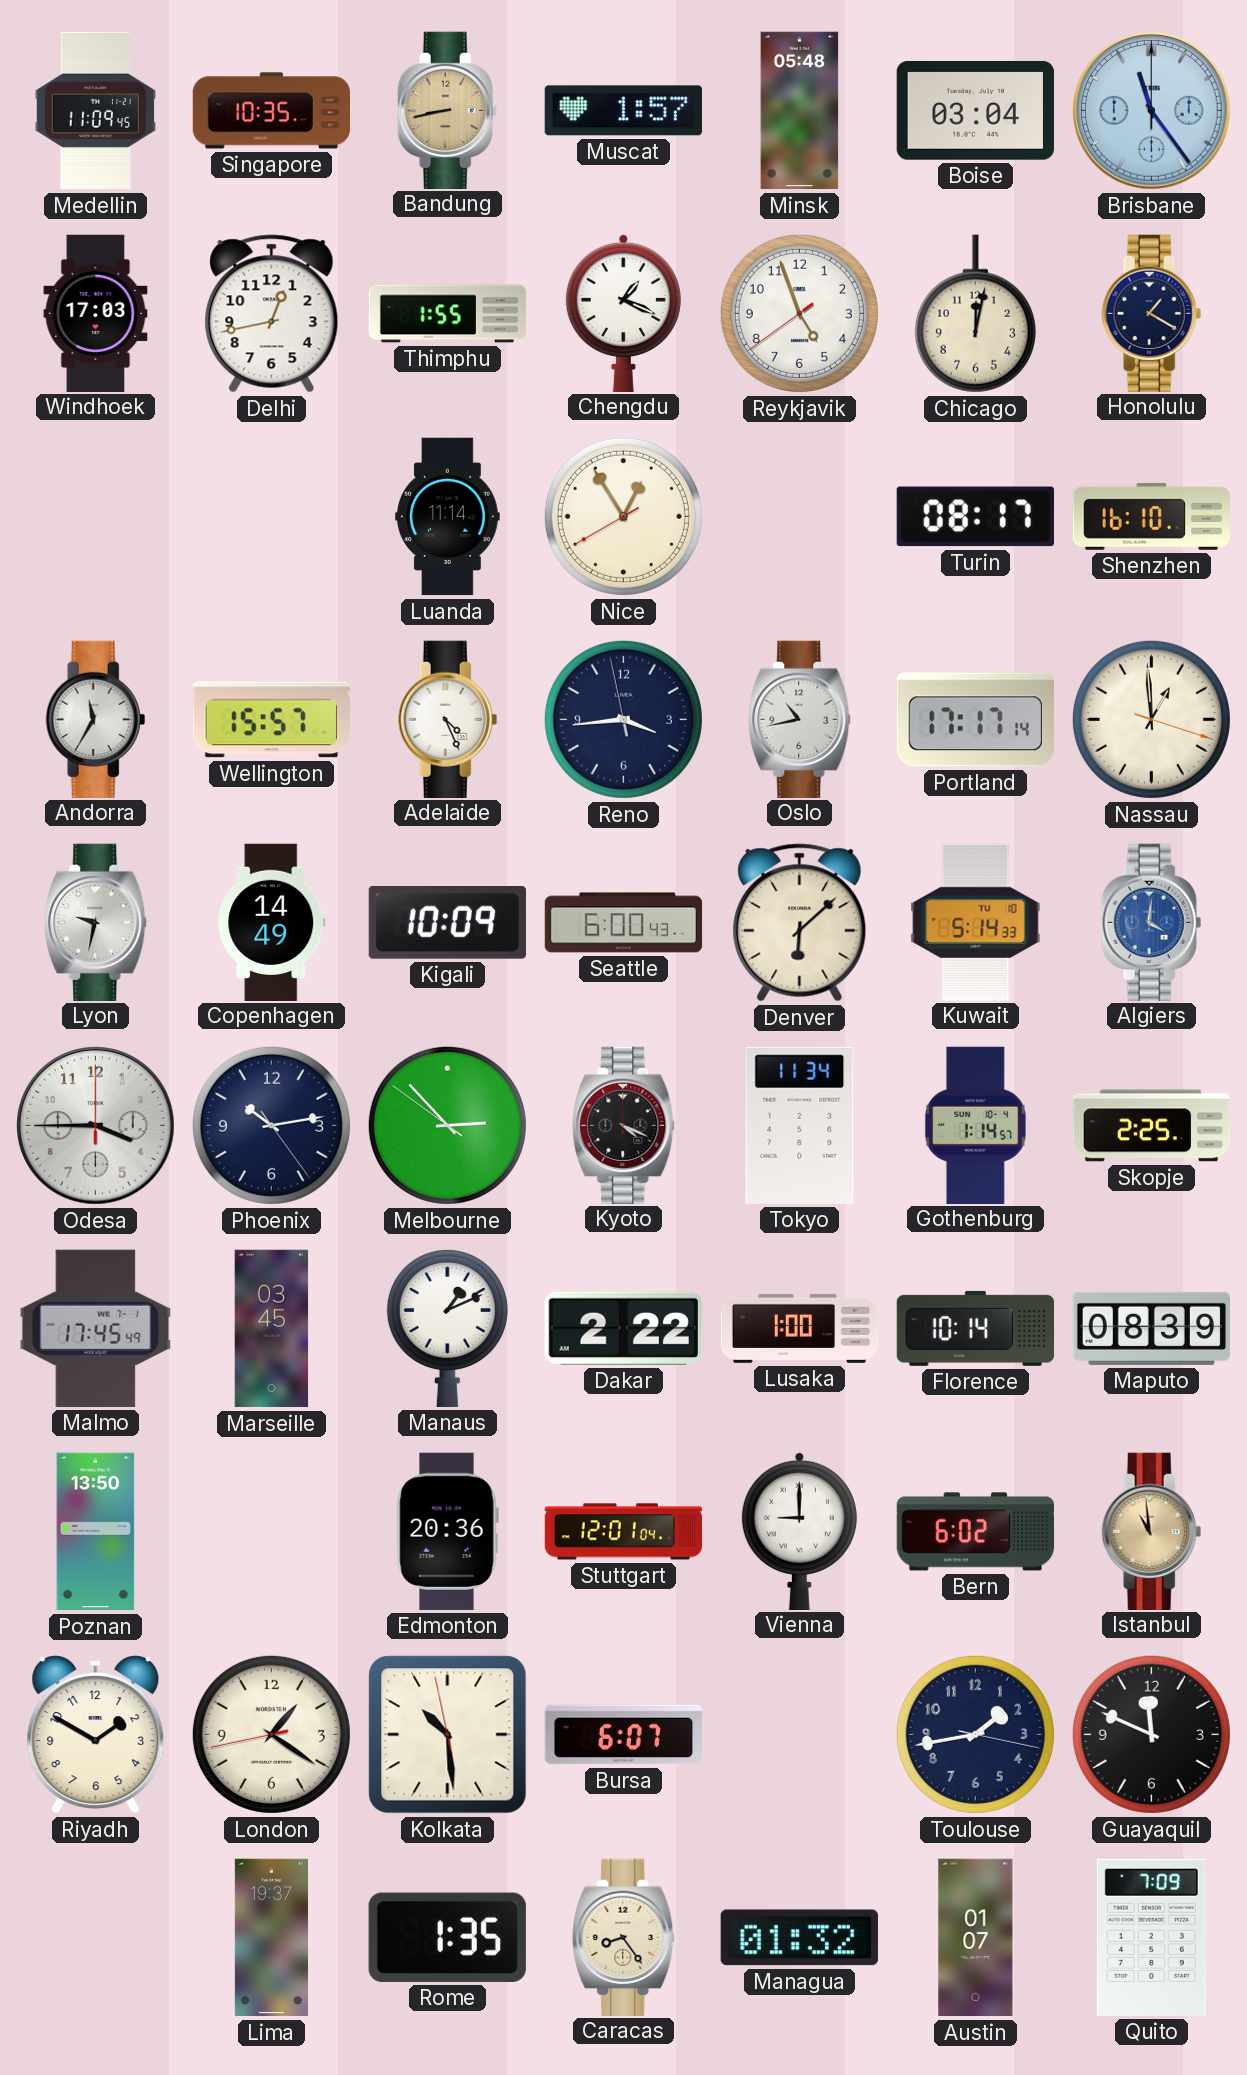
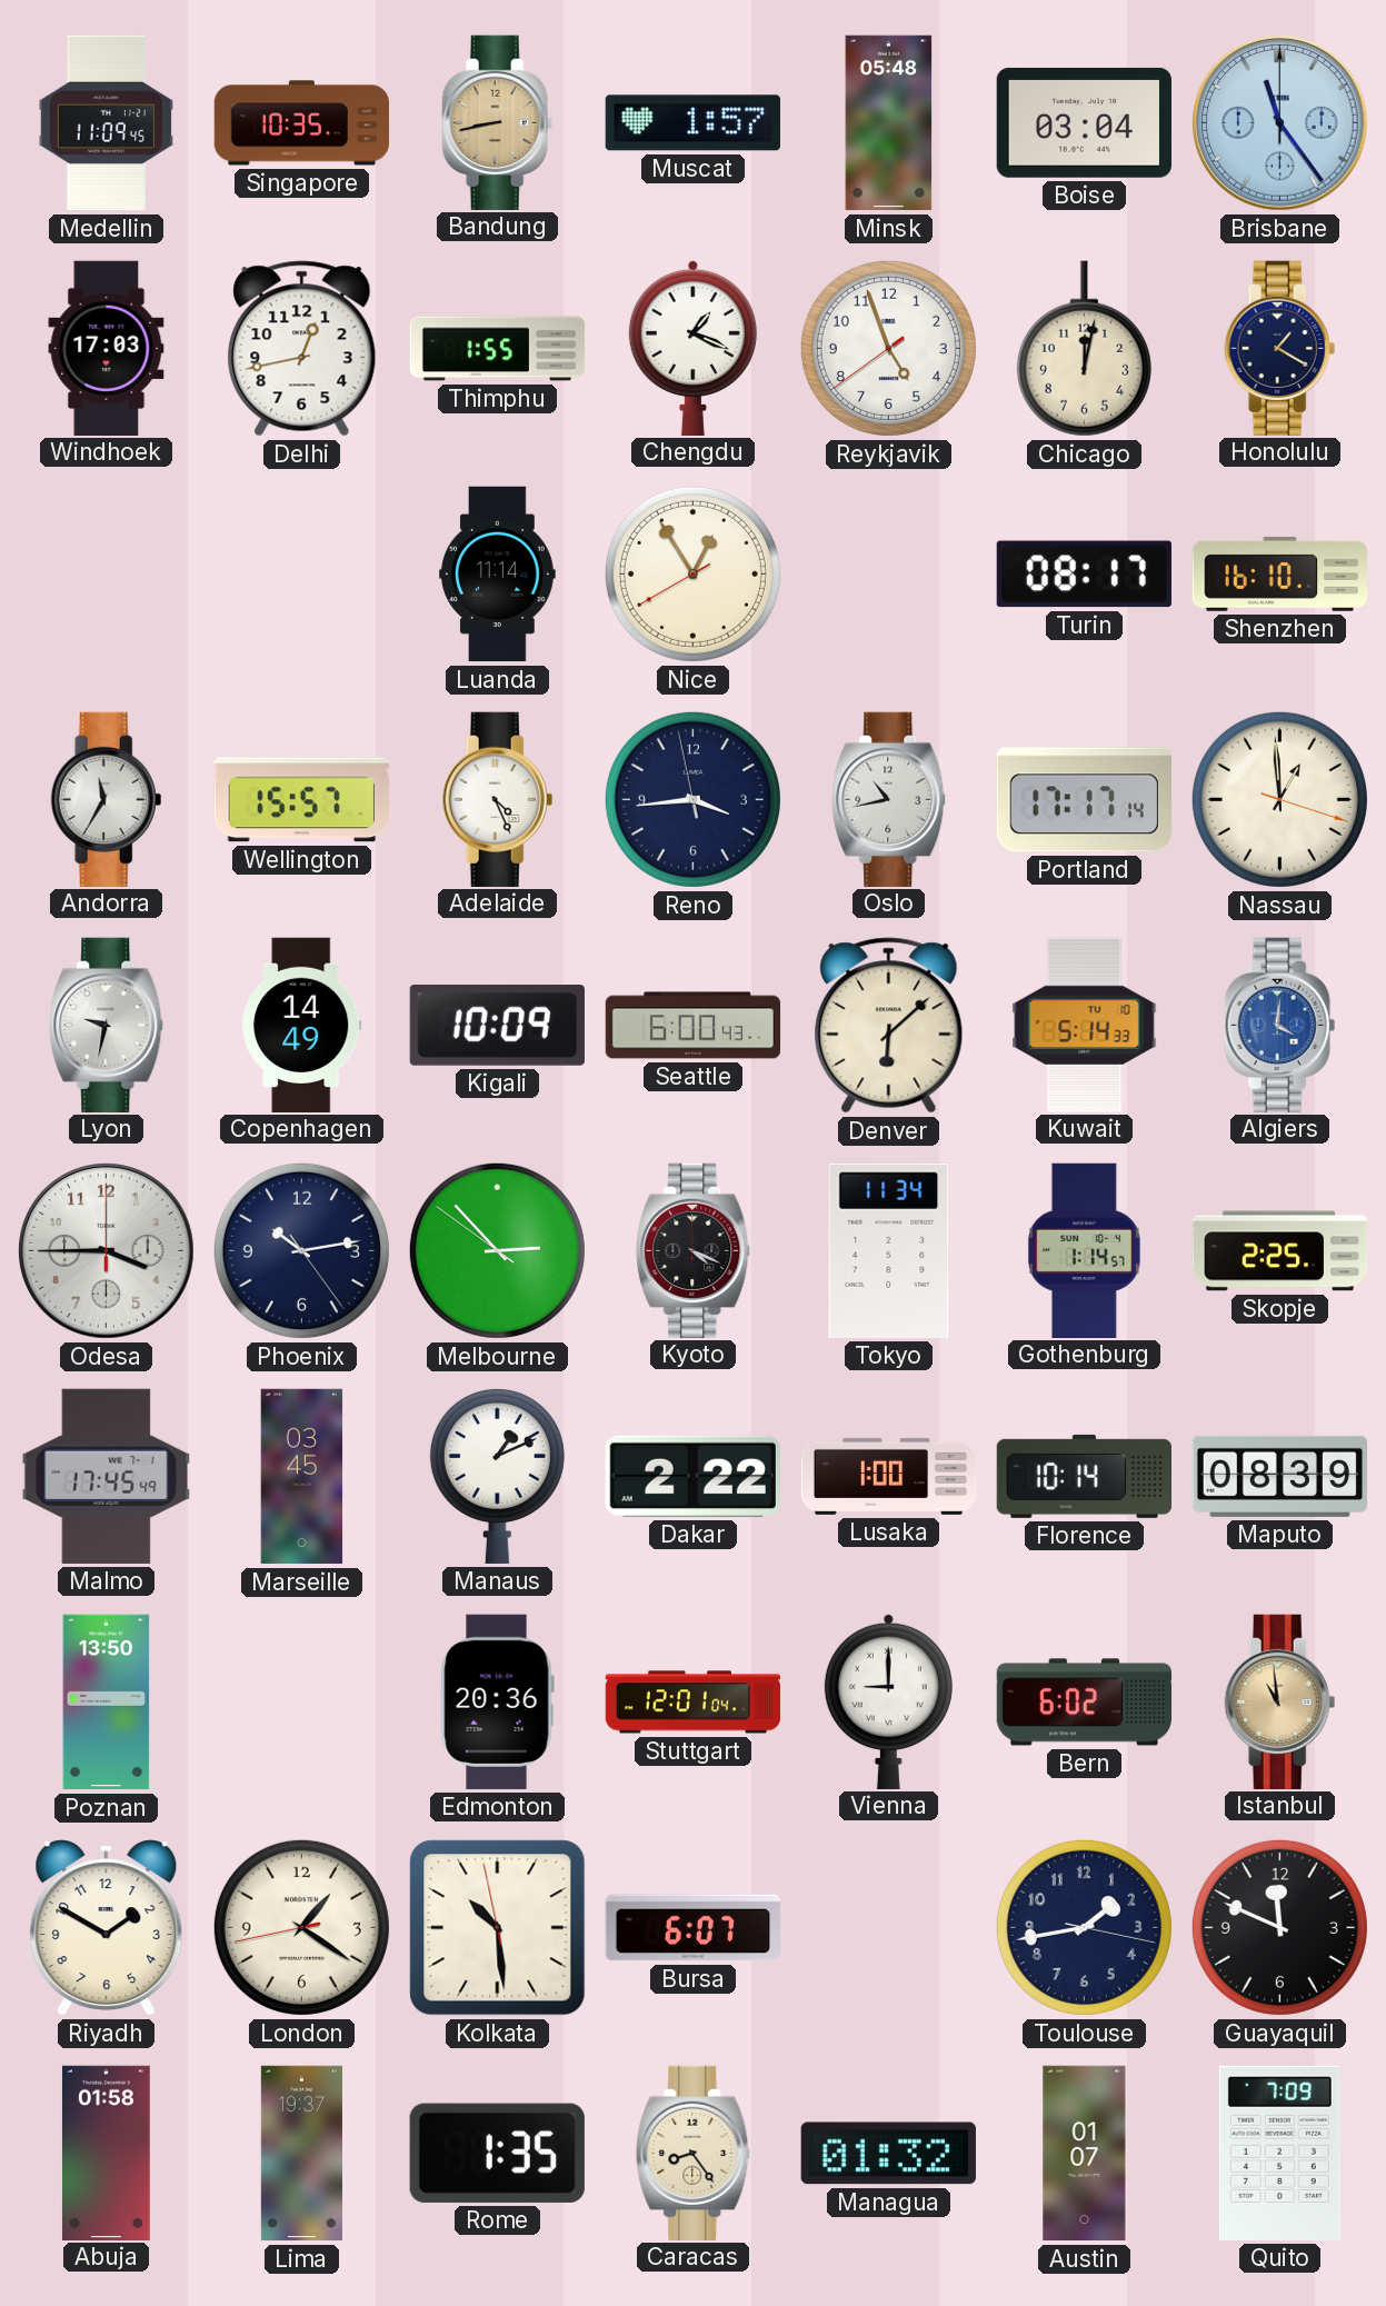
Abuja: none -> 01:58
